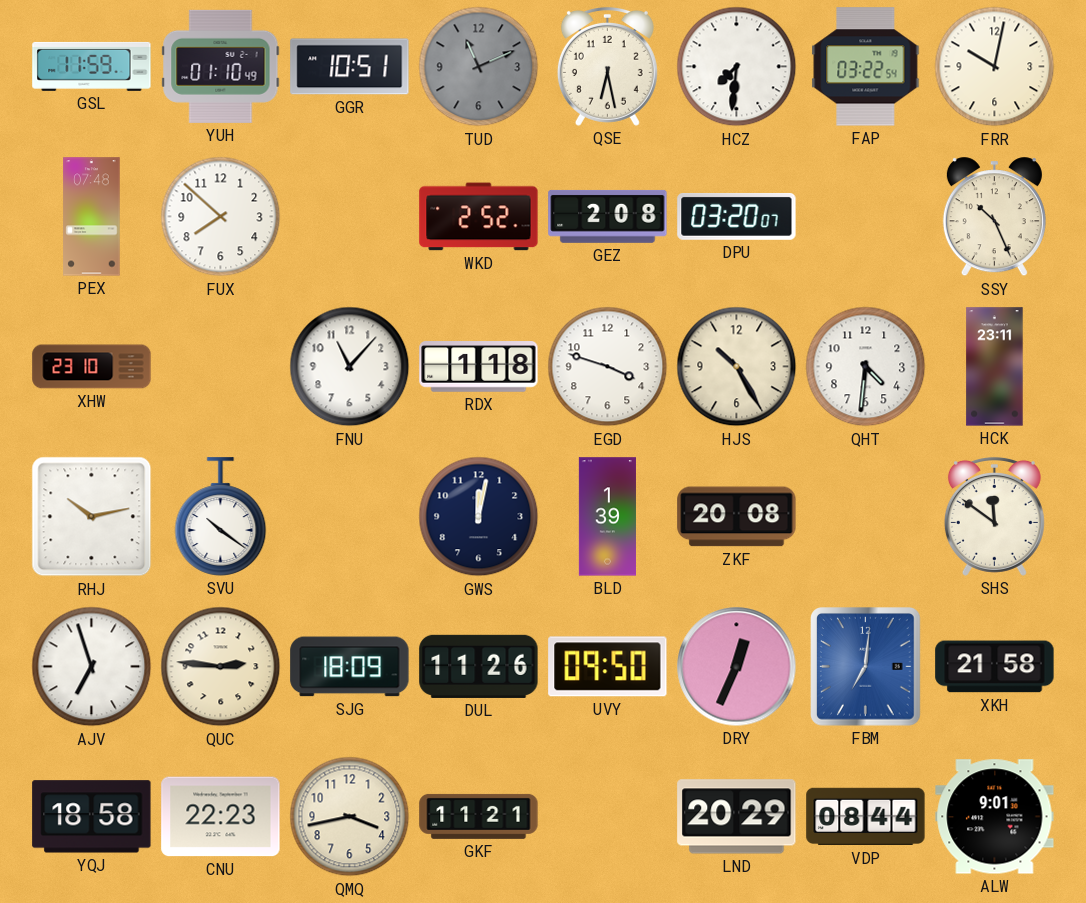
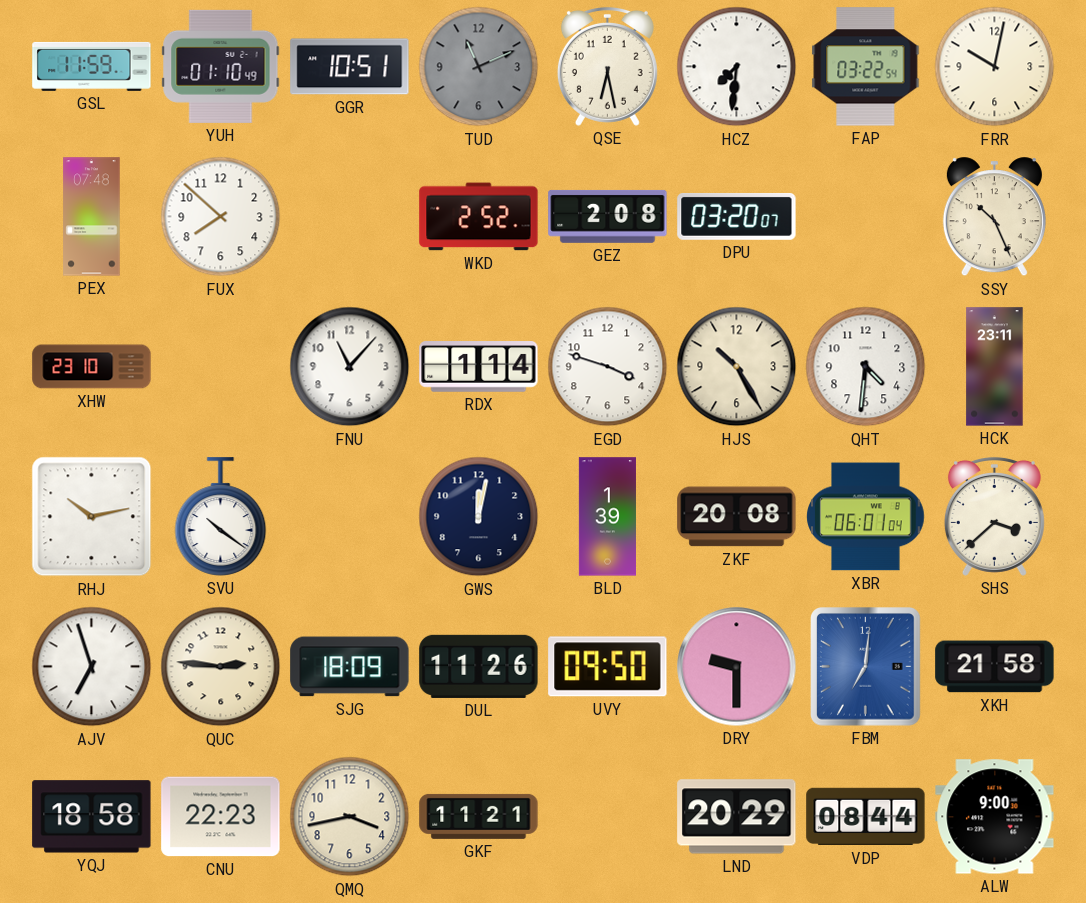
RDX: 1:18 -> 1:14
XBR: none -> 06:01
SHS: 11:51 -> 3:38
DRY: 12:34 -> 9:30
ALW: 9:01 -> 9:00
